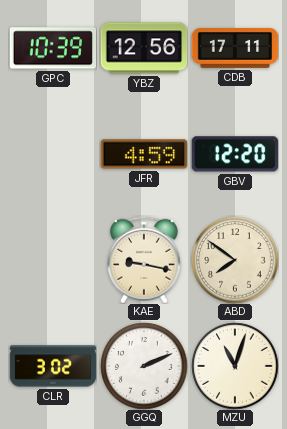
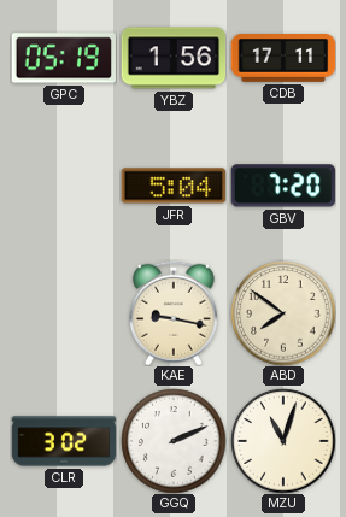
GPC: 10:39 -> 05:19
YBZ: 12:56 -> 1:56
JFR: 4:59 -> 5:04
GBV: 12:20 -> 7:20
